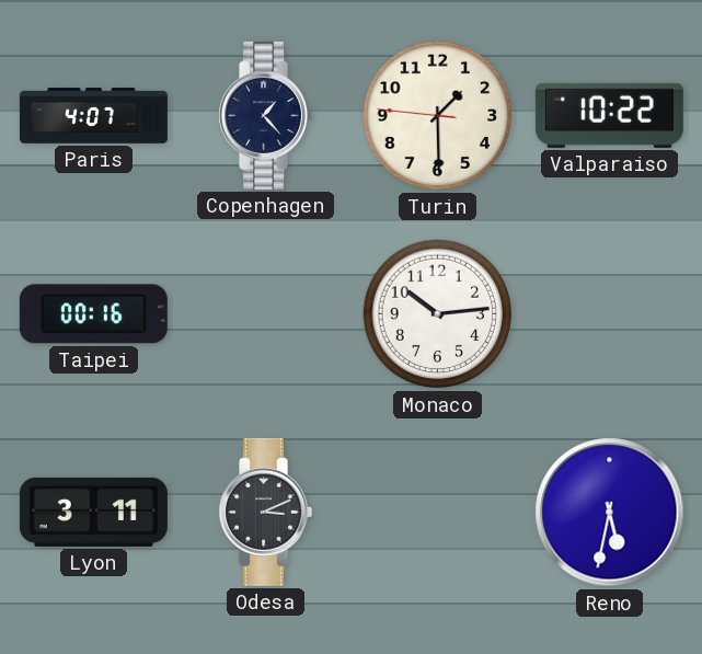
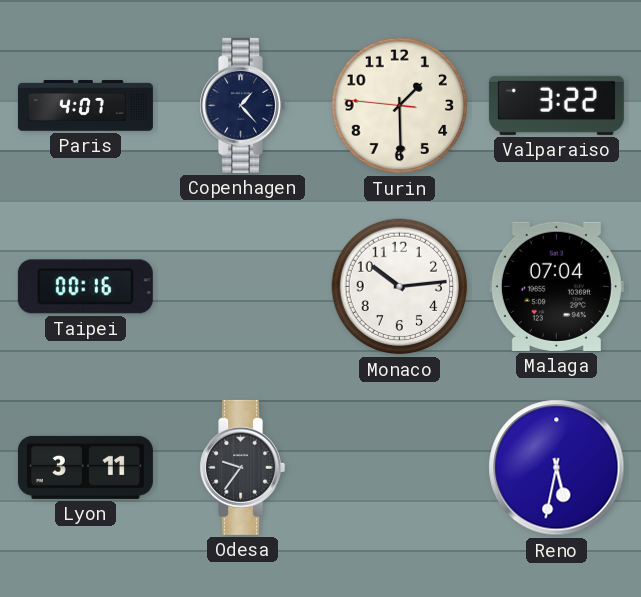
Valparaiso: 10:22 -> 3:22
Malaga: none -> 07:04
Odesa: 3:11 -> 9:36
